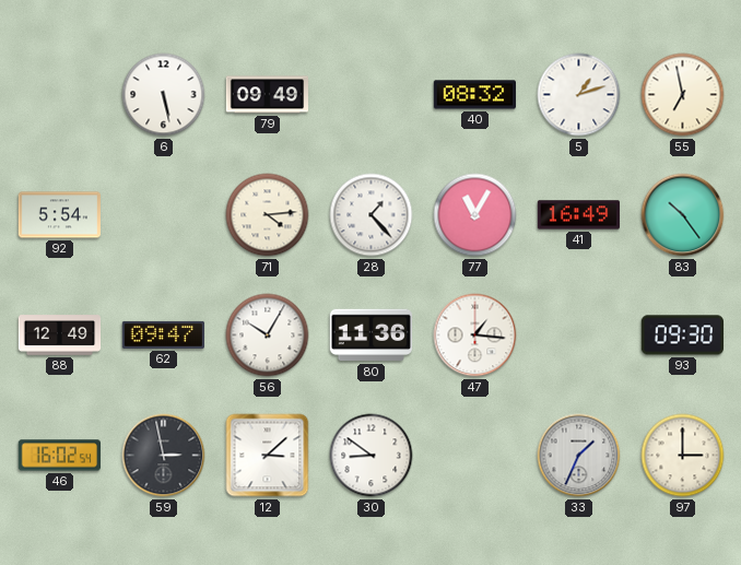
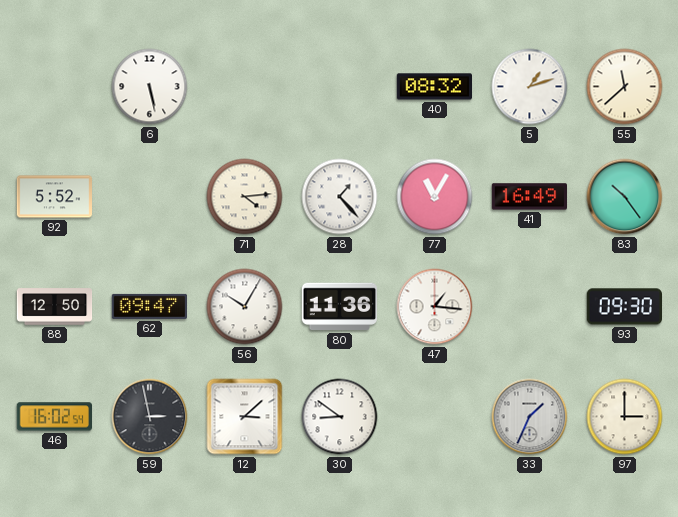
79: 09:49 -> none
55: 6:58 -> 11:38
92: 5:54 -> 5:52
88: 12:49 -> 12:50
